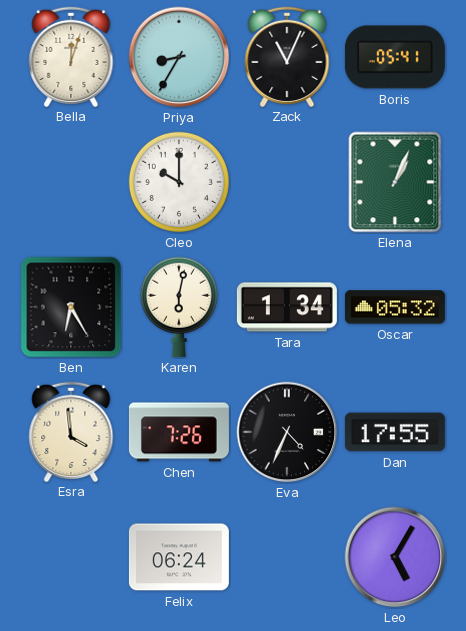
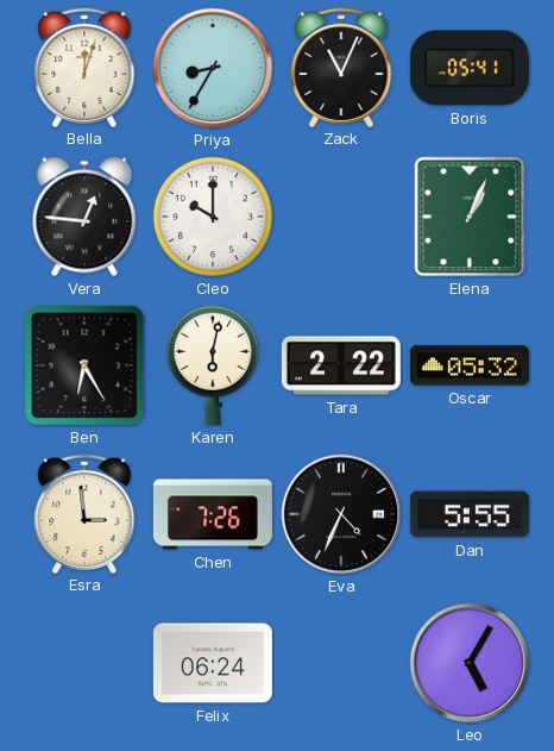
Vera: none -> 12:46
Tara: 1:34 -> 2:22
Esra: 3:59 -> 2:59
Dan: 17:55 -> 5:55
